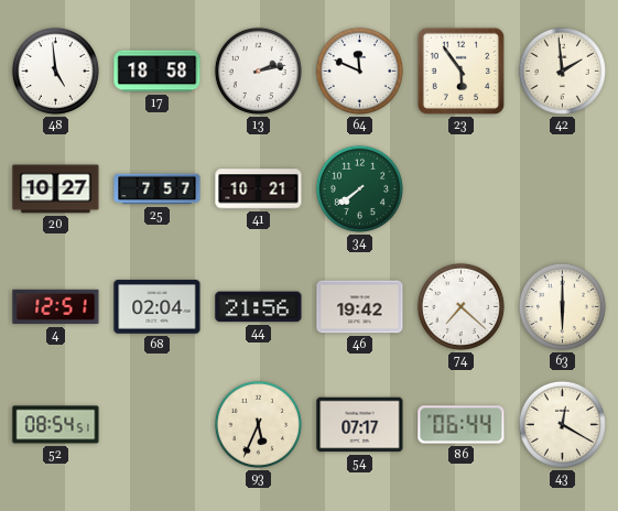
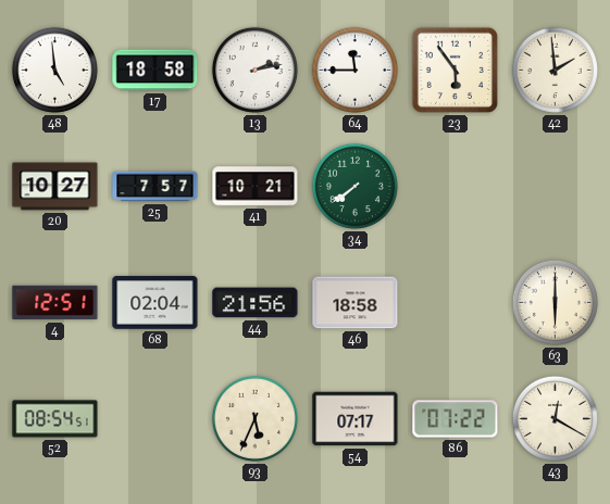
64: 11:49 -> 11:45
46: 19:42 -> 18:58
74: 7:22 -> none
86: 06:44 -> 07:22
